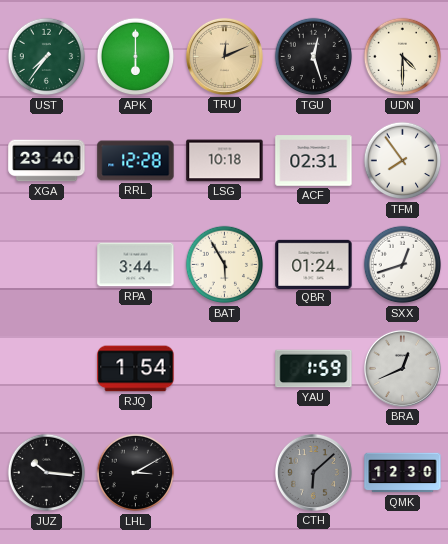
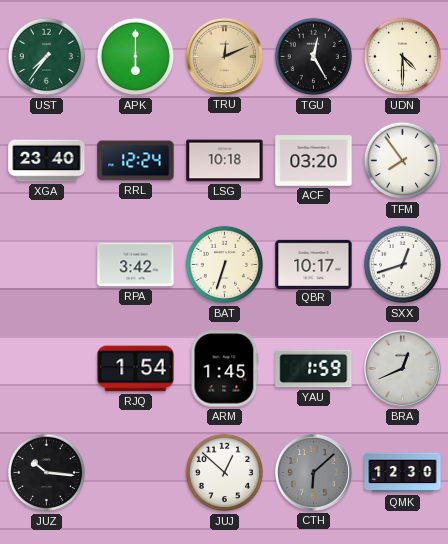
TGU: 12:27 -> 12:25
RRL: 12:28 -> 12:24
ACF: 02:31 -> 03:20
RPA: 3:44 -> 3:42
BAT: 5:55 -> 6:33
QBR: 01:24 -> 10:17
ARM: none -> 1:45
LHL: 3:10 -> none
JUJ: none -> 12:52
